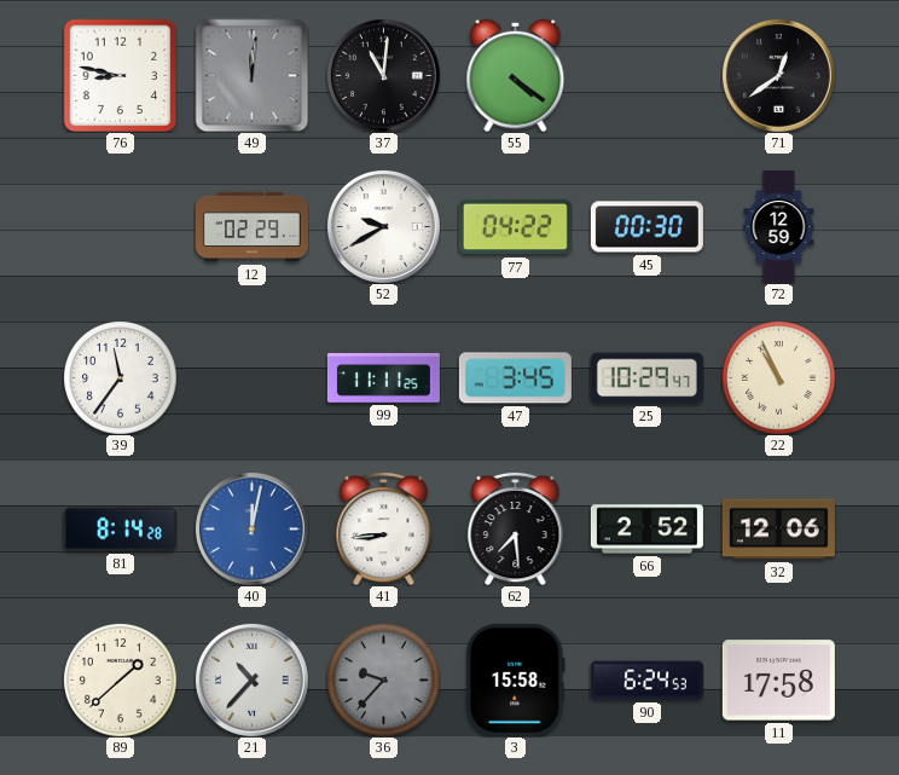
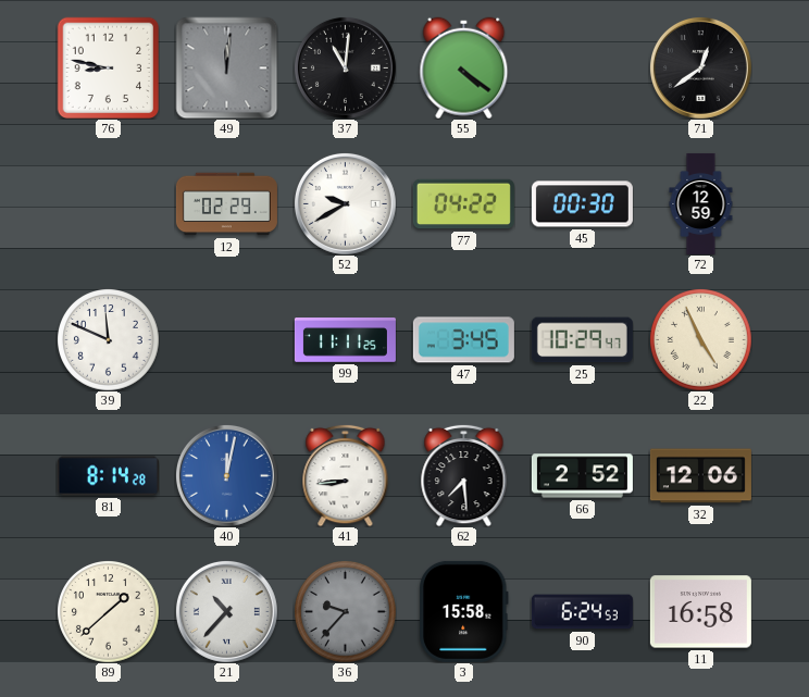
39: 11:36 -> 11:49
22: 10:56 -> 4:56
11: 17:58 -> 16:58
